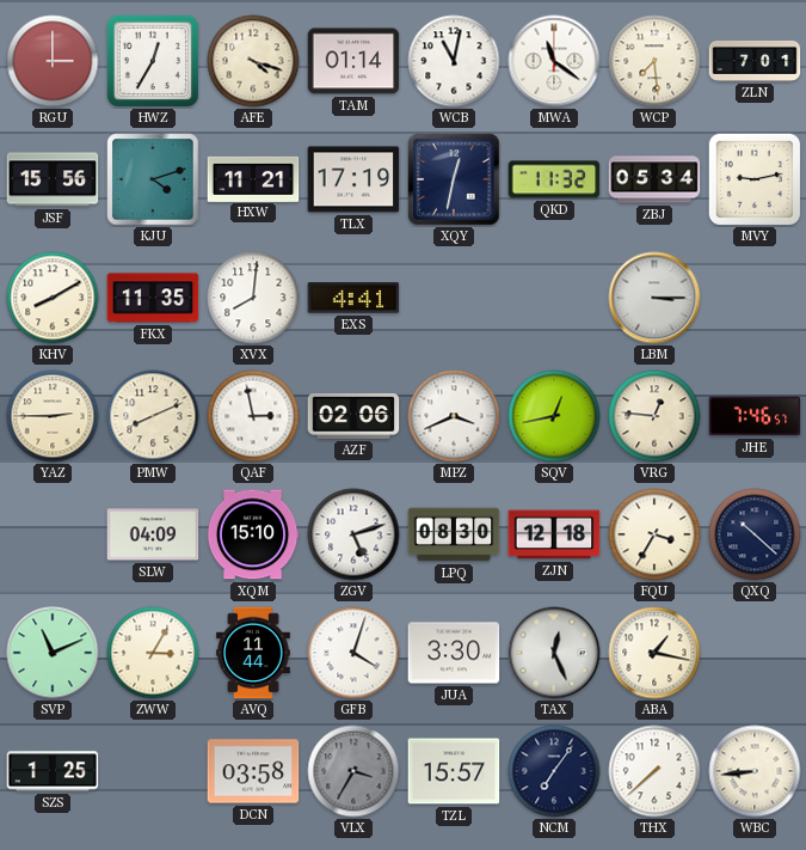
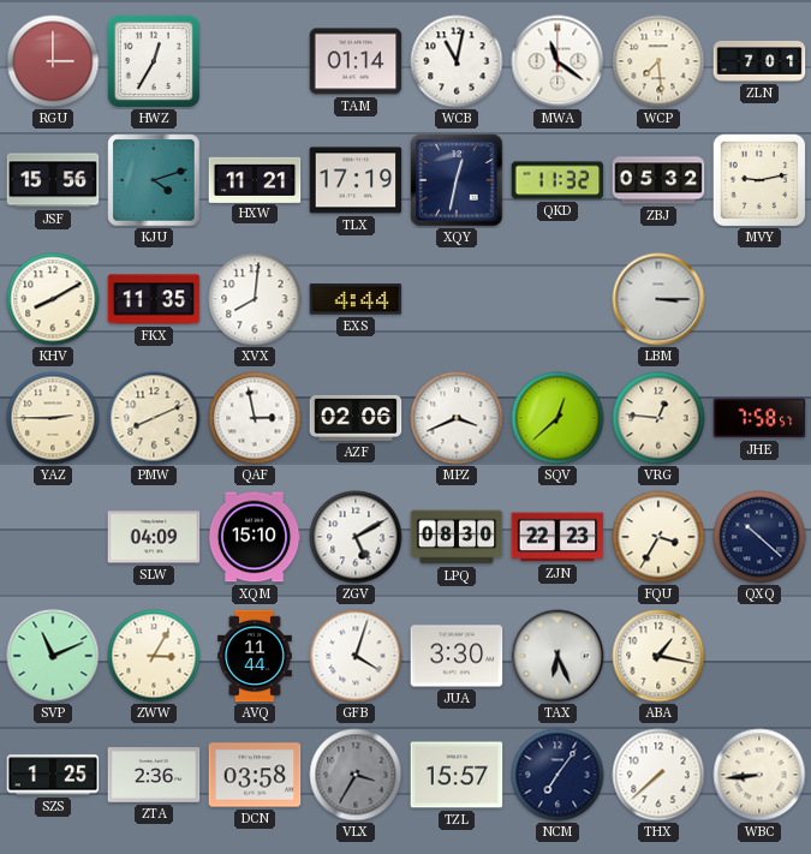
AFE: 4:18 -> none
ZBJ: 05:34 -> 05:32
EXS: 4:41 -> 4:44
SQV: 12:43 -> 12:38
JHE: 7:46 -> 7:58
ZGV: 5:12 -> 5:10
ZJN: 12:18 -> 22:23
TAX: 12:26 -> 6:26
ZTA: none -> 2:36
